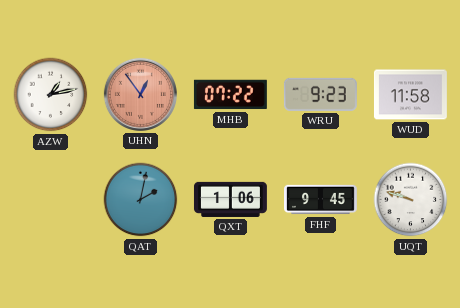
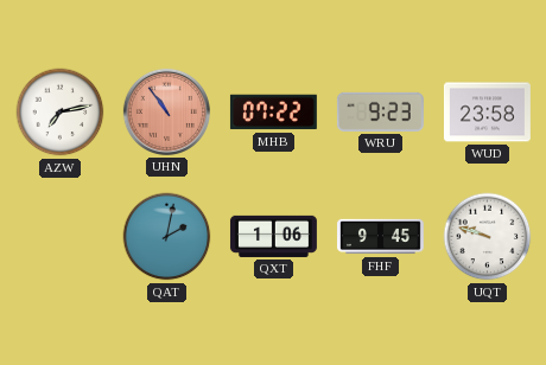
AZW: 1:13 -> 7:13
UHN: 12:54 -> 10:54
WUD: 11:58 -> 23:58
